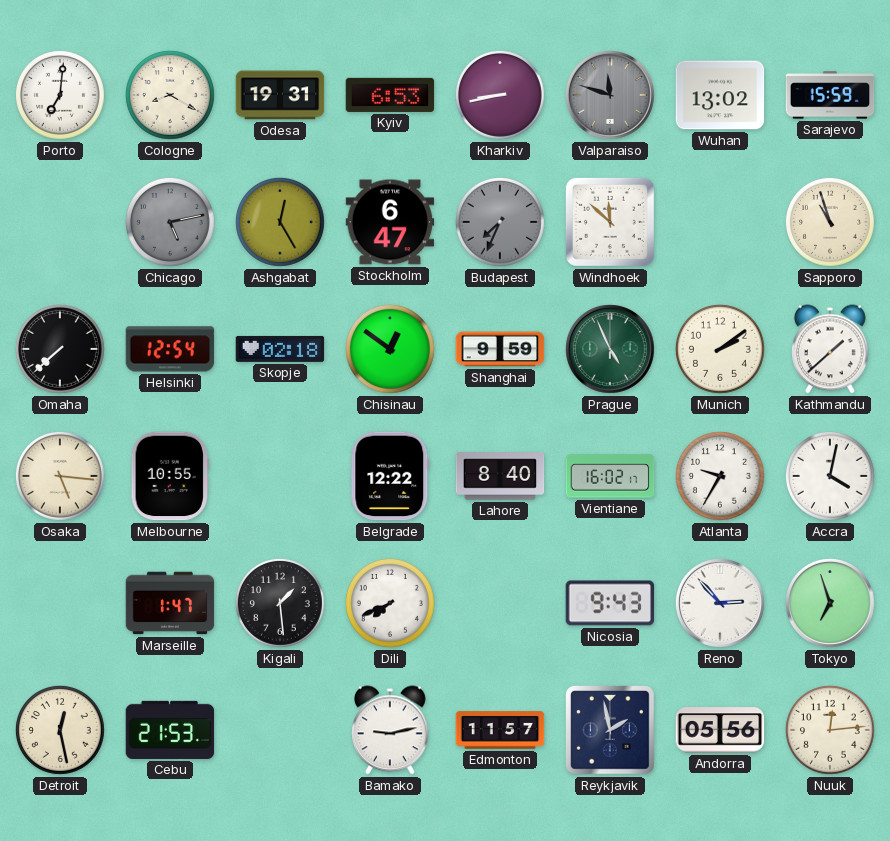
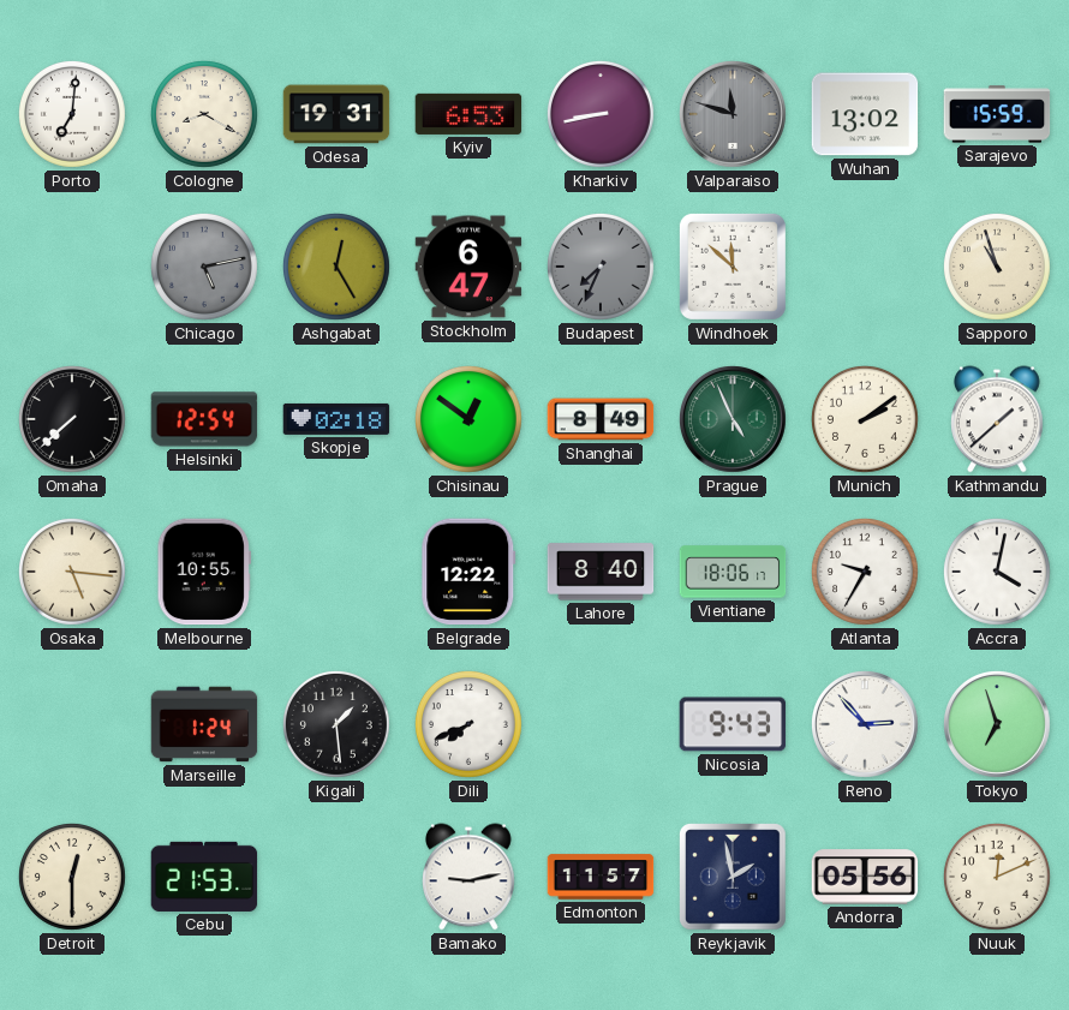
Shanghai: 9:59 -> 8:49
Vientiane: 16:02 -> 18:06
Marseille: 1:47 -> 1:24
Detroit: 12:28 -> 12:30
Nuuk: 12:14 -> 12:11
